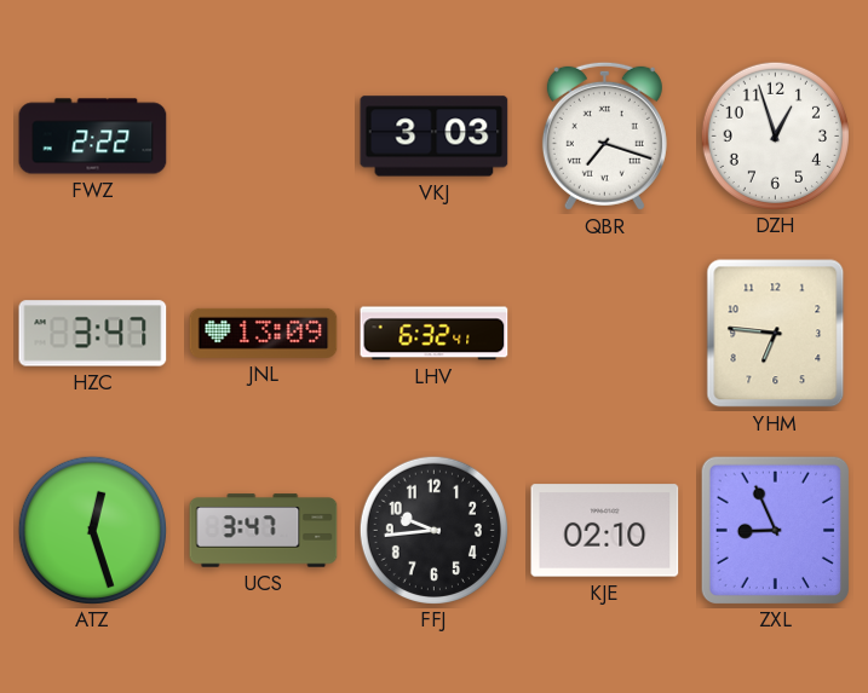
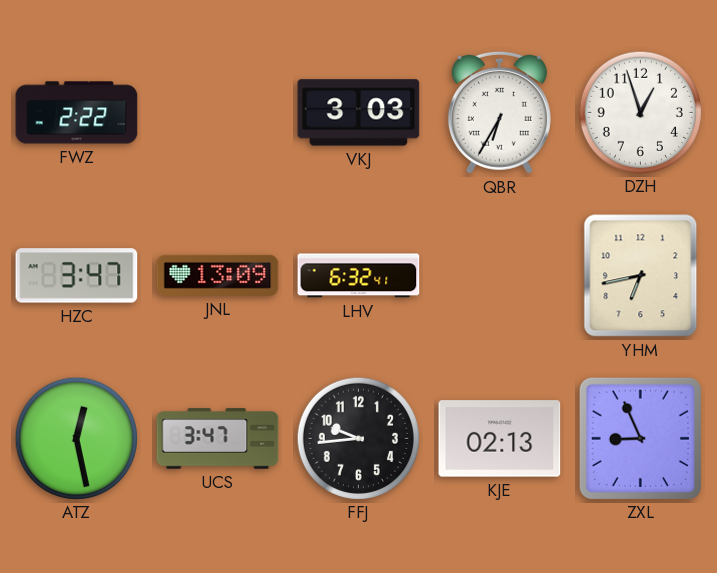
QBR: 7:18 -> 6:35
YHM: 6:46 -> 6:43
ATZ: 12:27 -> 12:28
KJE: 02:10 -> 02:13
